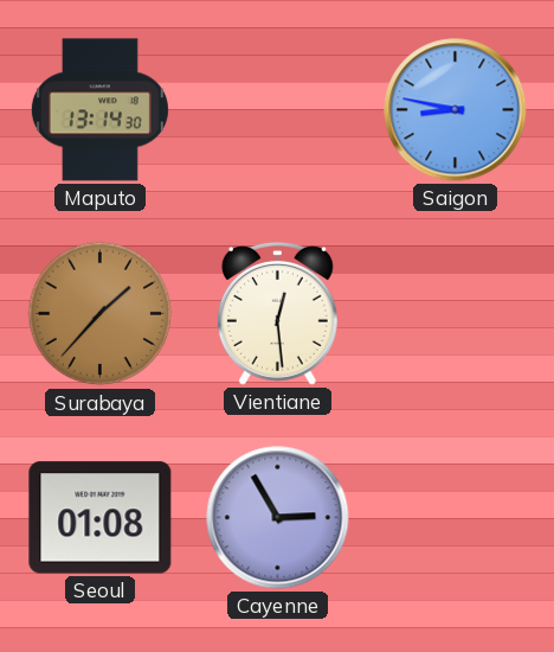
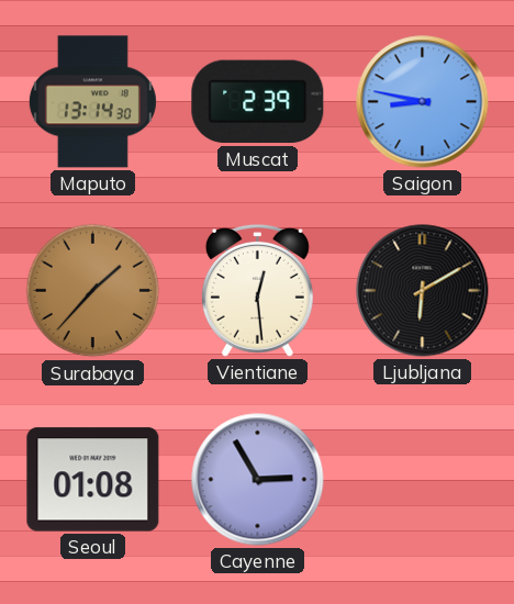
Muscat: none -> 2:39
Ljubljana: none -> 6:10
